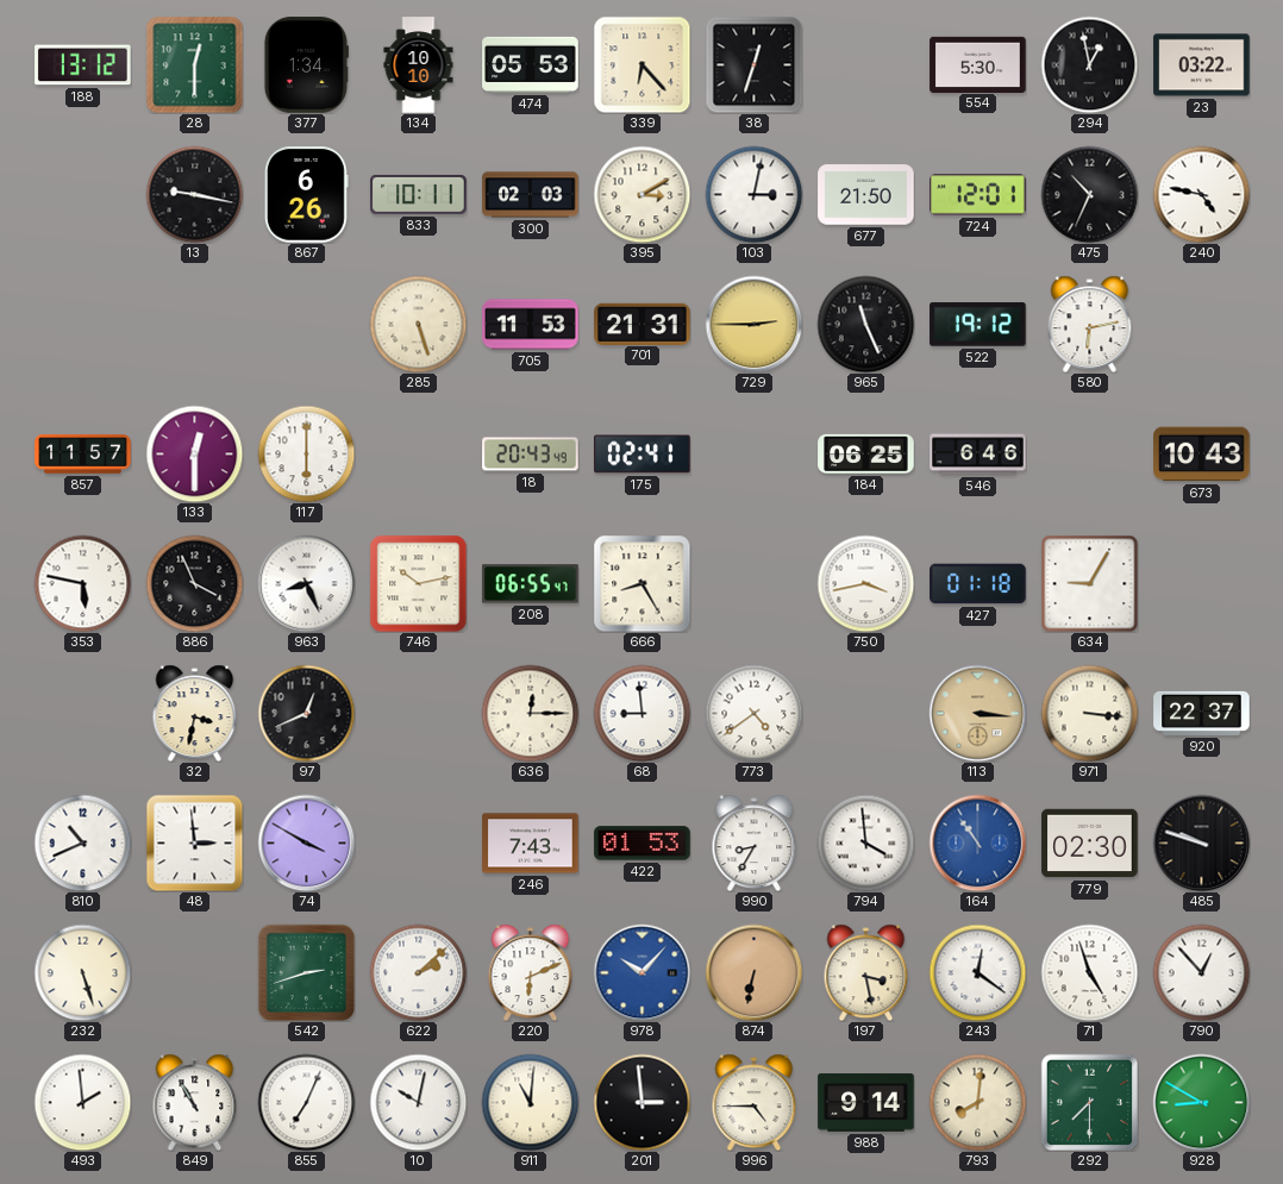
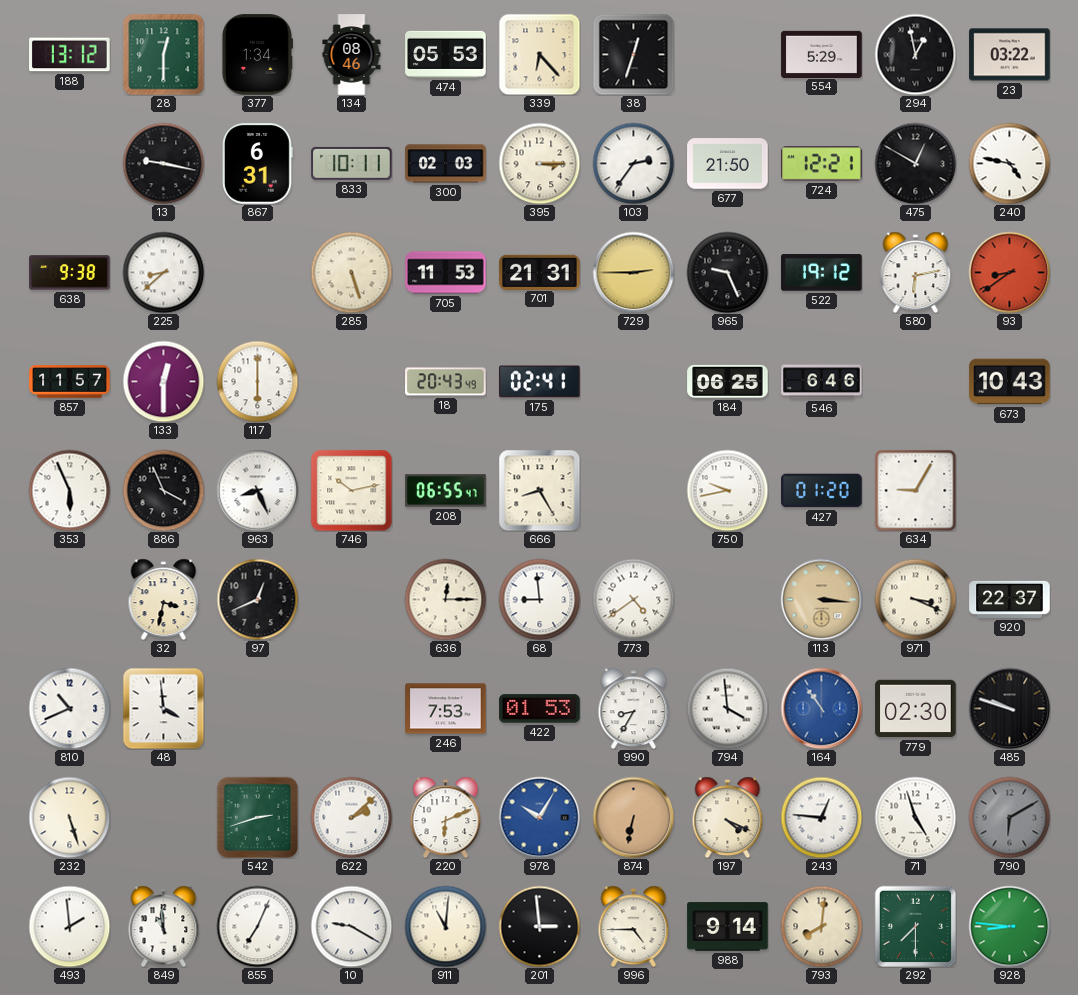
134: 10:10 -> 08:46
554: 5:30 -> 5:29
867: 6:26 -> 6:31
395: 3:10 -> 3:15
103: 3:02 -> 2:36
724: 12:01 -> 12:21
475: 10:34 -> 12:50
638: none -> 9:38
225: none -> 8:38
965: 11:26 -> 9:26
93: none -> 8:39
353: 5:47 -> 5:56
750: 3:43 -> 9:43
427: 01:18 -> 01:20
971: 3:16 -> 3:19
48: 2:59 -> 3:59
74: 3:50 -> none
246: 7:43 -> 7:53
978: 10:07 -> 10:05
197: 3:28 -> 4:19
243: 12:21 -> 12:46
790: 12:53 -> 6:10
790 dial: white -> grey
849: 10:55 -> 10:59
10: 10:02 -> 9:20
928: 8:50 -> 8:46
